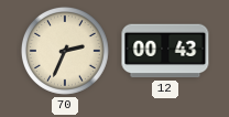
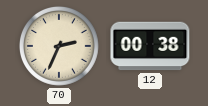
12: 00:43 -> 00:38
